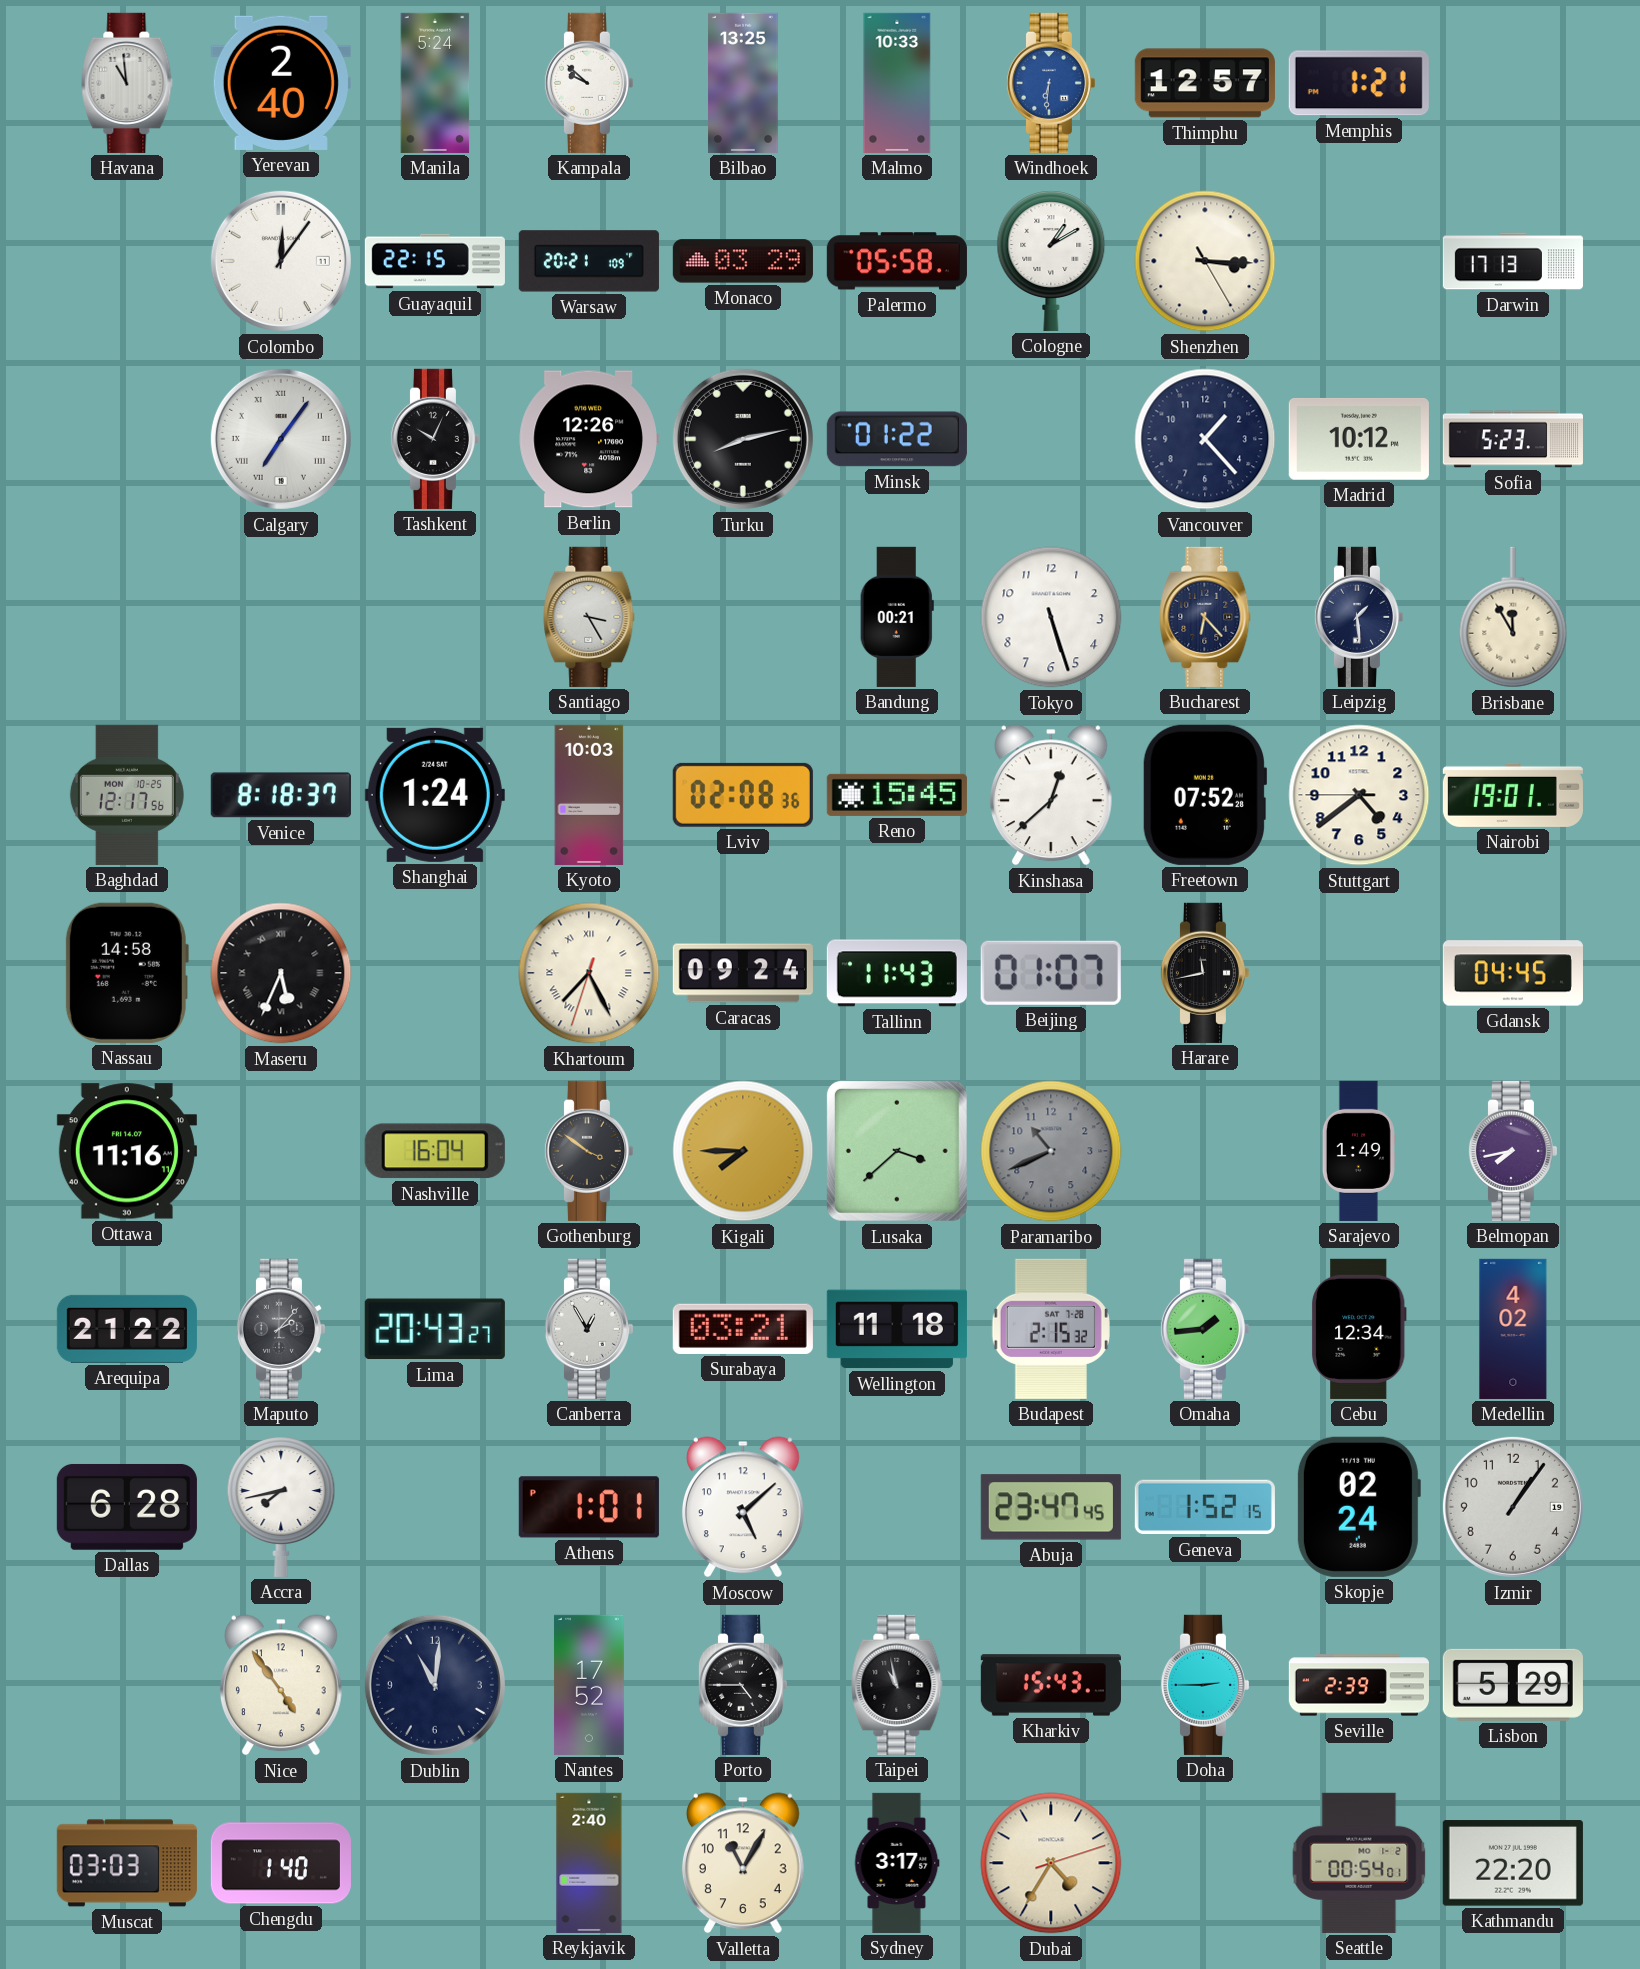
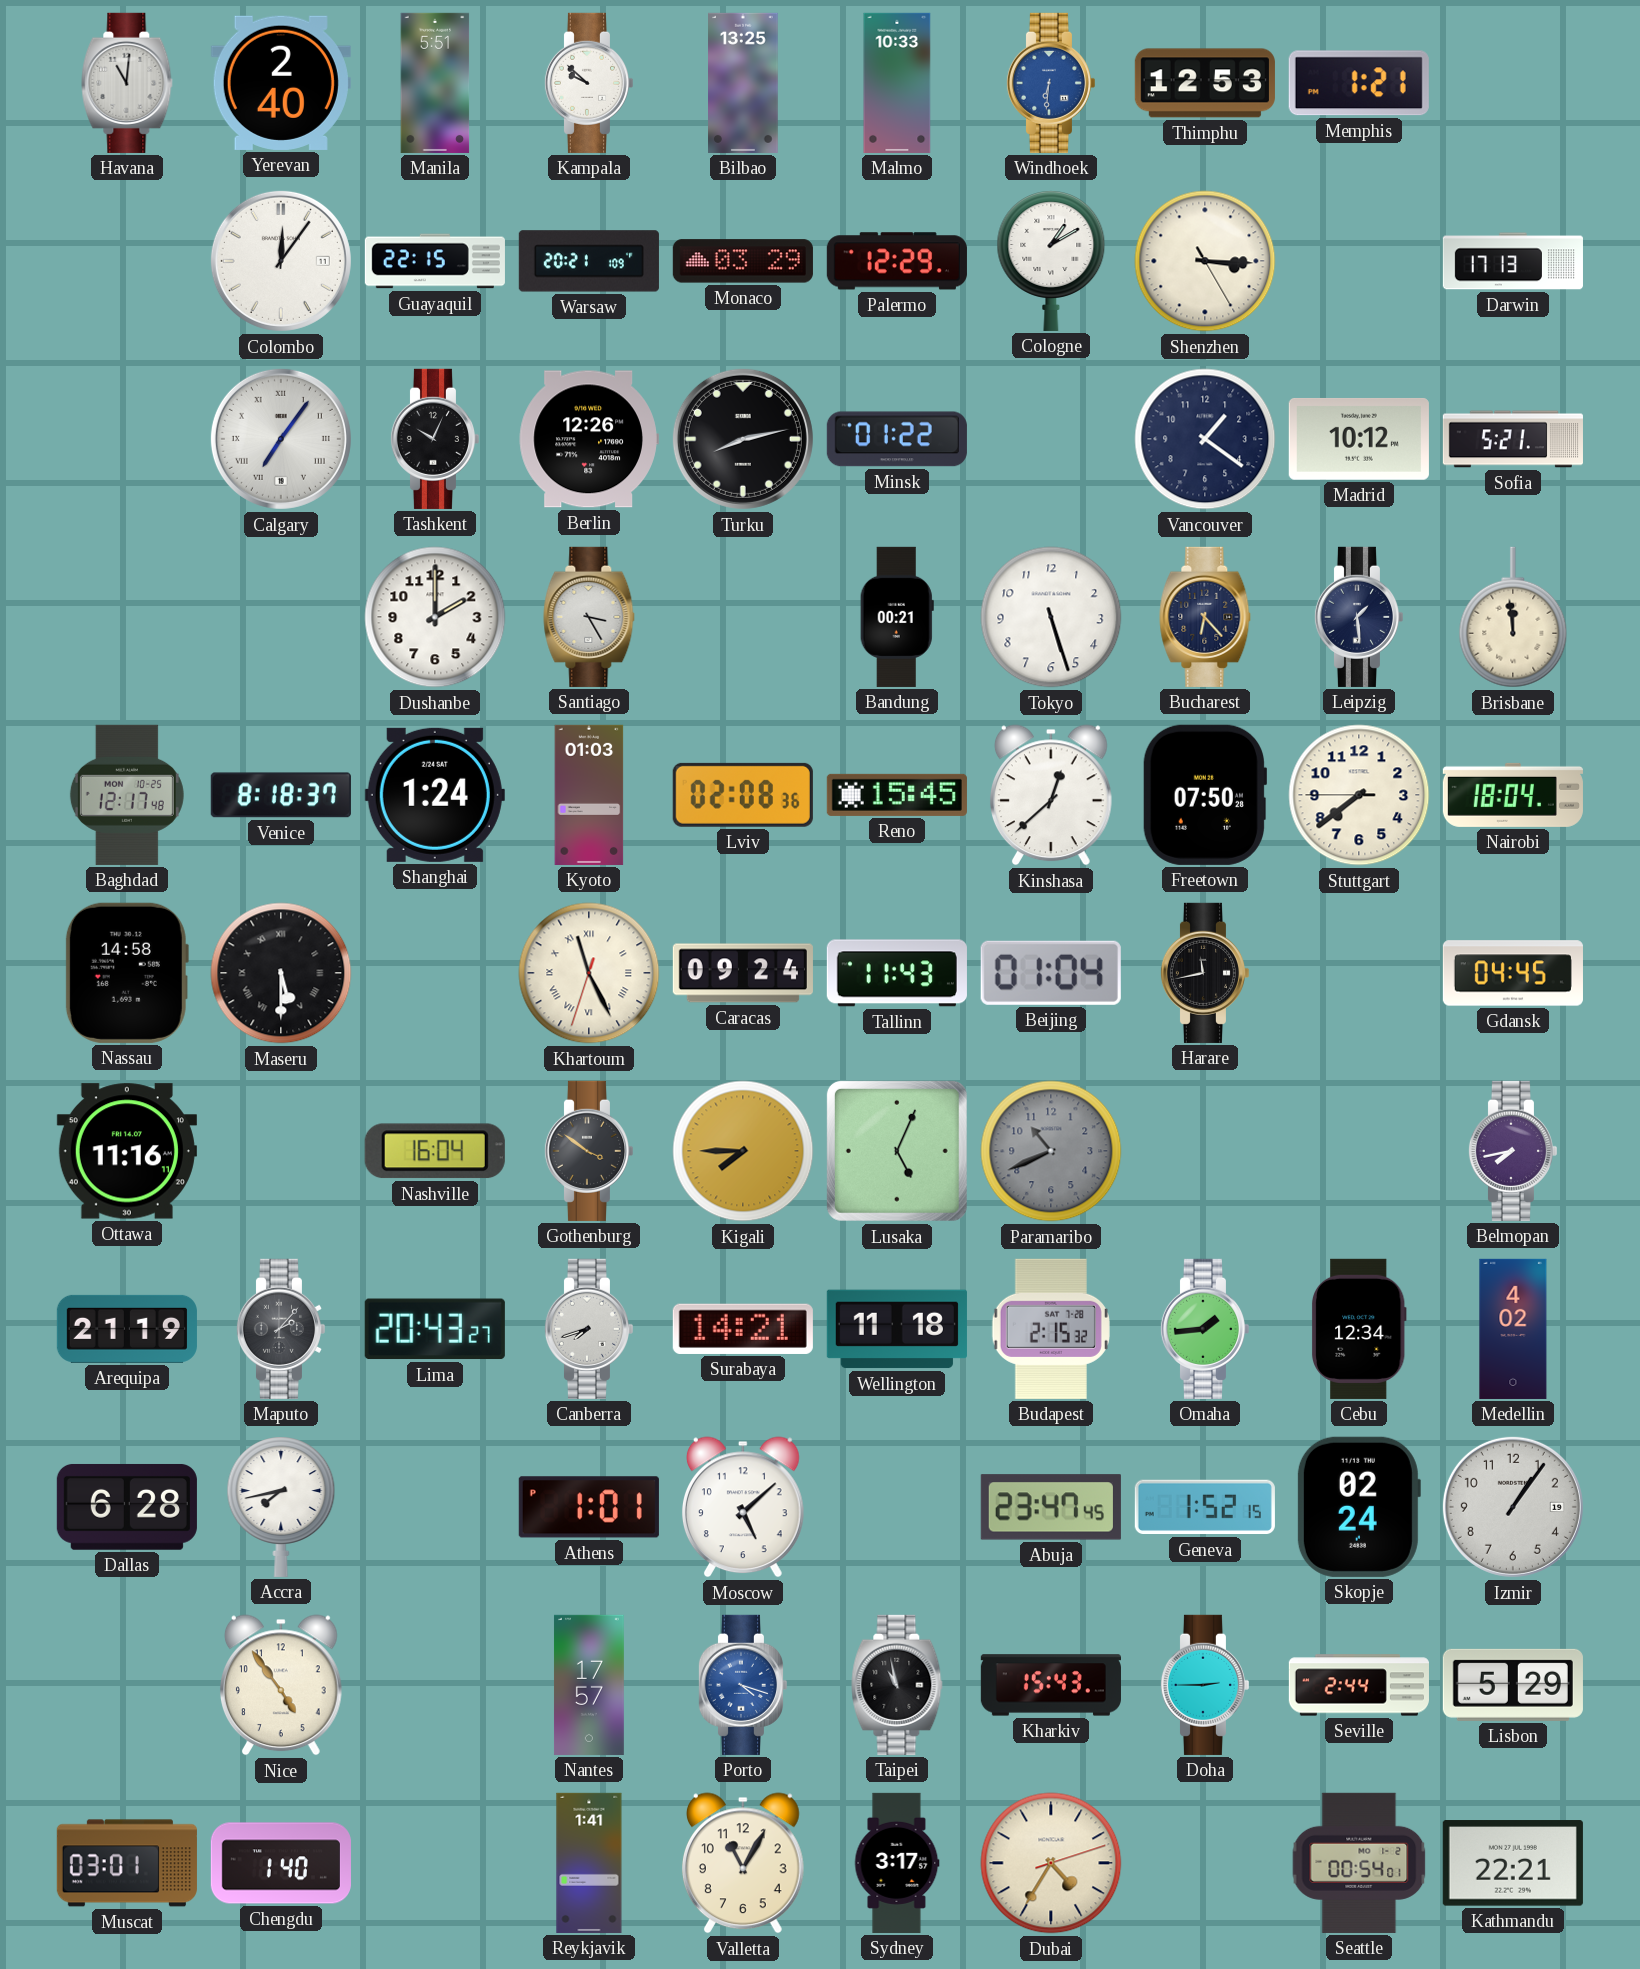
Havana: 10:59 -> 11:01
Manila: 5:24 -> 5:51
Thimphu: 12:57 -> 12:53
Palermo: 05:58 -> 12:29
Vancouver: 1:23 -> 1:21
Sofia: 5:23 -> 5:21
Dushanbe: none -> 2:00
Brisbane: 11:55 -> 11:59
Baghdad: 12:17:56 -> 12:17:48
Kyoto: 10:03 -> 01:03
Freetown: 07:52 -> 07:50
Stuttgart: 4:38 -> 7:38
Nairobi: 19:01 -> 18:04
Maseru: 5:34 -> 5:30
Khartoum: 7:25 -> 11:25
Beijing: 01:07 -> 01:04
Lusaka: 3:38 -> 5:04
Sarajevo: 1:49 -> none
Arequipa: 21:22 -> 21:19
Canberra: 12:55 -> 7:42
Surabaya: 03:21 -> 14:21
Dublin: 11:01 -> none
Nantes: 17:52 -> 17:57
Porto: 4:45 -> 4:18
Porto dial: black -> blue
Seville: 2:39 -> 2:44
Muscat: 03:03 -> 03:01
Reykjavik: 2:40 -> 1:41
Kathmandu: 22:20 -> 22:21
